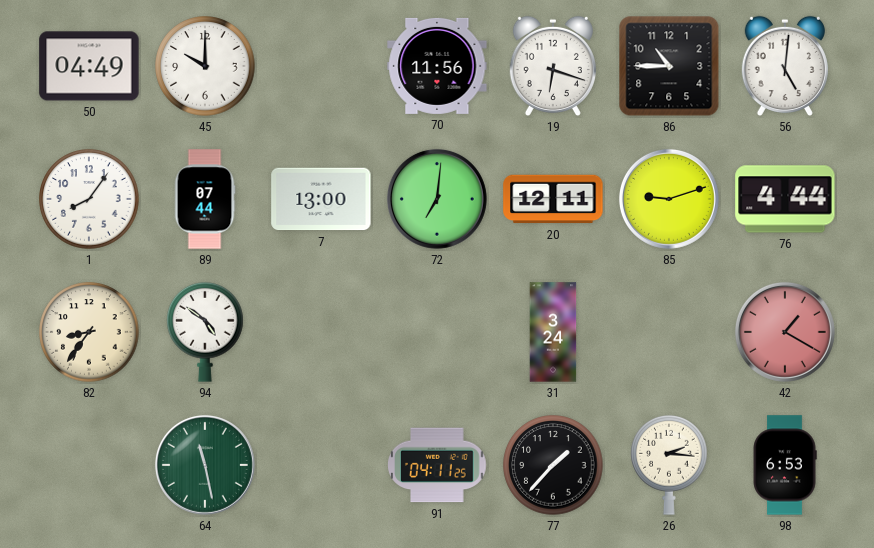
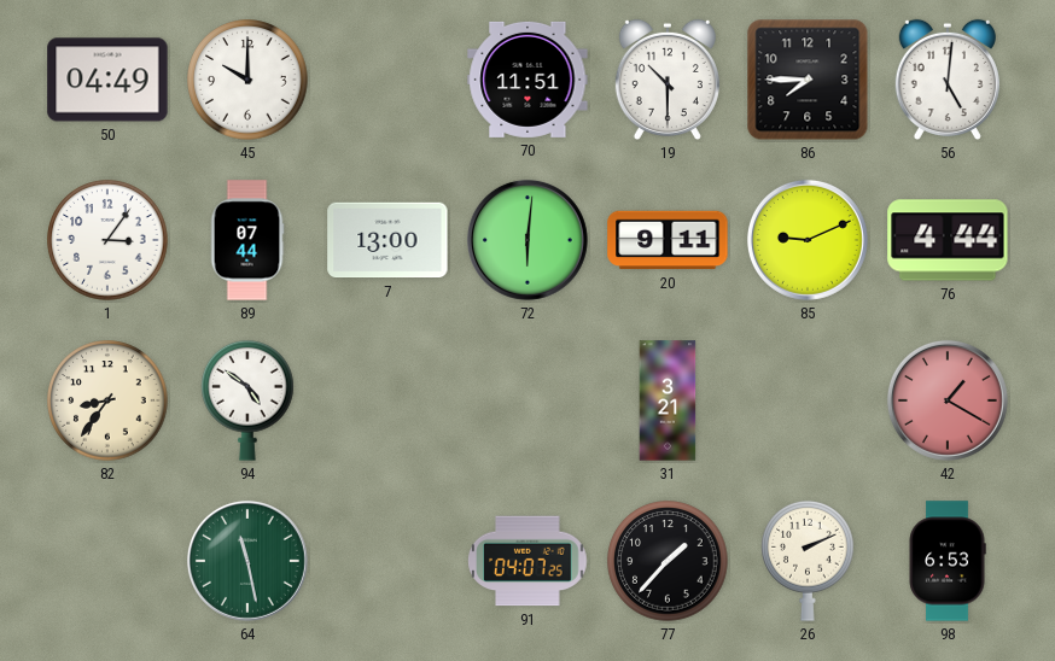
70: 11:56 -> 11:51
19: 6:18 -> 10:30
86: 10:45 -> 7:45
1: 8:06 -> 3:06
72: 7:01 -> 6:01
20: 12:11 -> 9:11
85: 9:12 -> 9:11
31: 3:24 -> 3:21
91: 04:11 -> 04:07
26: 2:16 -> 2:11
